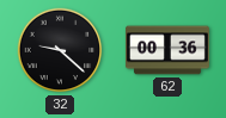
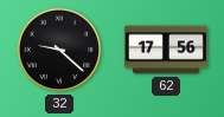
62: 00:36 -> 17:56
